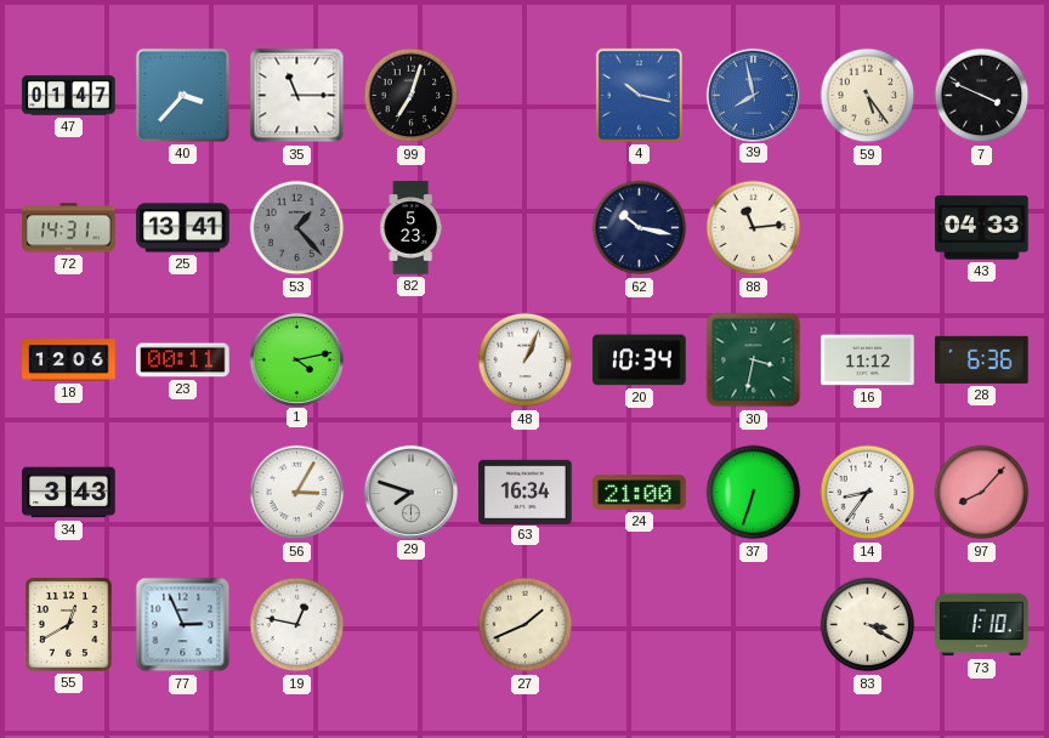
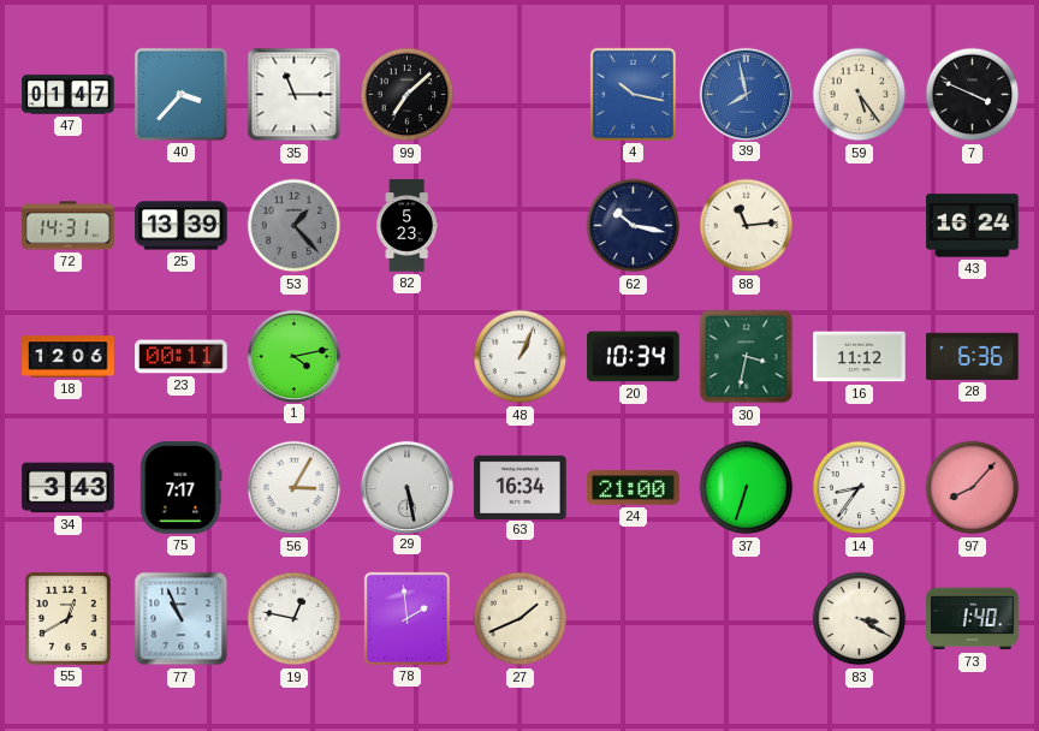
99: 7:03 -> 7:08
25: 13:41 -> 13:39
43: 04:33 -> 16:24
75: none -> 7:17
29: 7:48 -> 5:28
77: 2:56 -> 10:56
78: none -> 1:59
73: 1:10 -> 1:40
